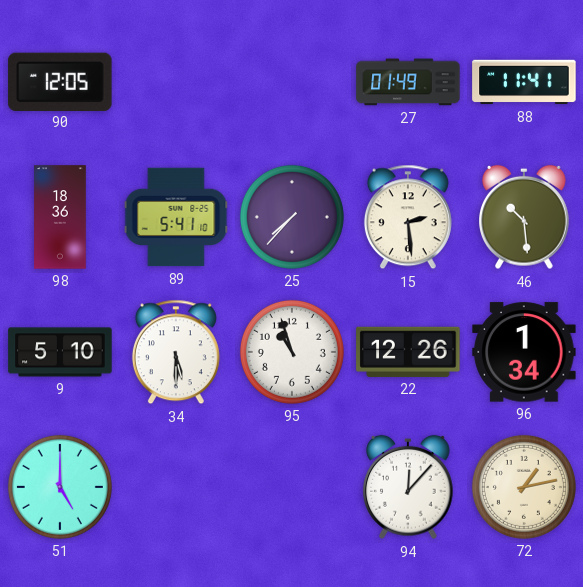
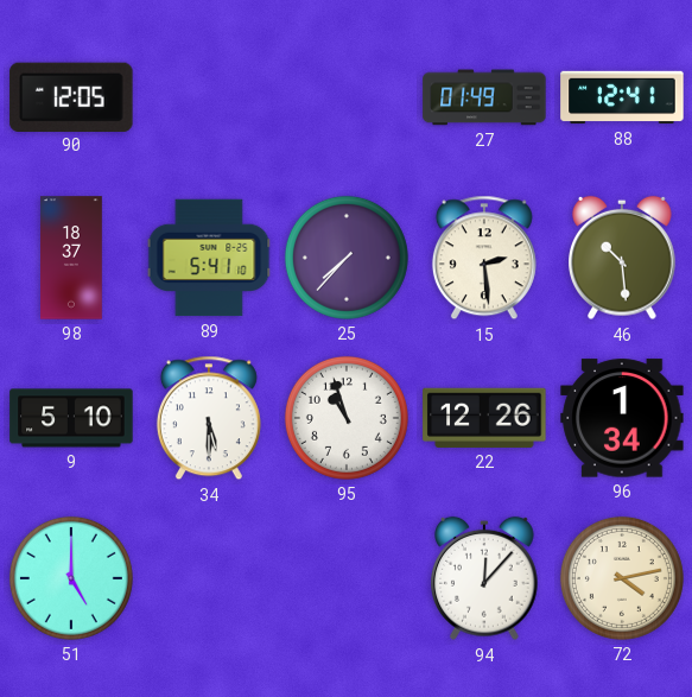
88: 11:41 -> 12:41
98: 18:36 -> 18:37
72: 1:13 -> 4:13
